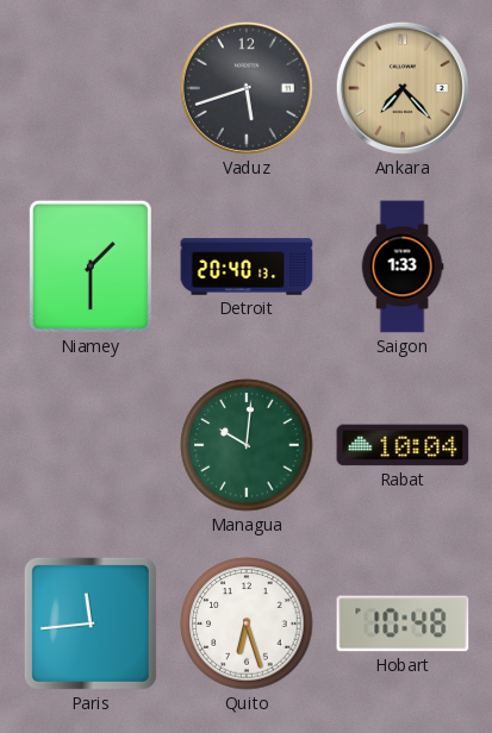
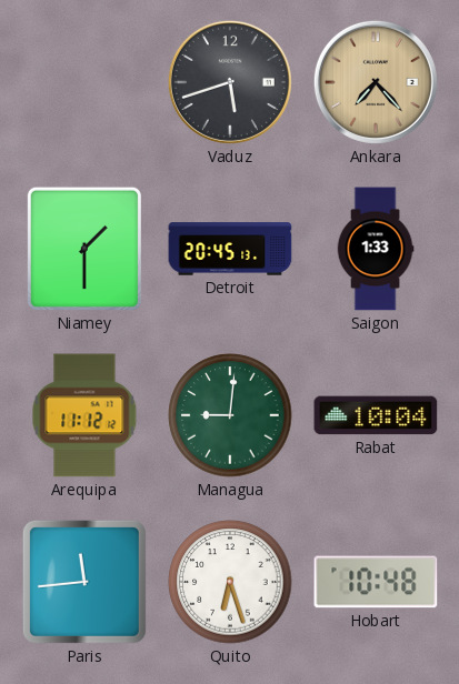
Detroit: 20:40 -> 20:45
Arequipa: none -> 11:12
Managua: 10:01 -> 9:01
